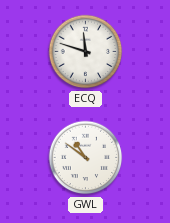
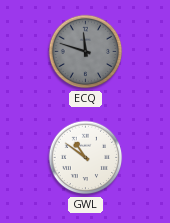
ECQ dial: white -> grey
